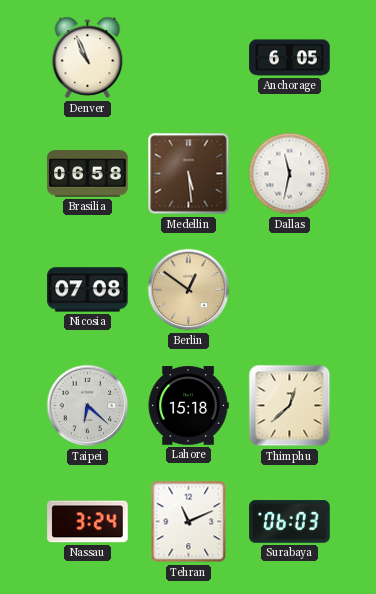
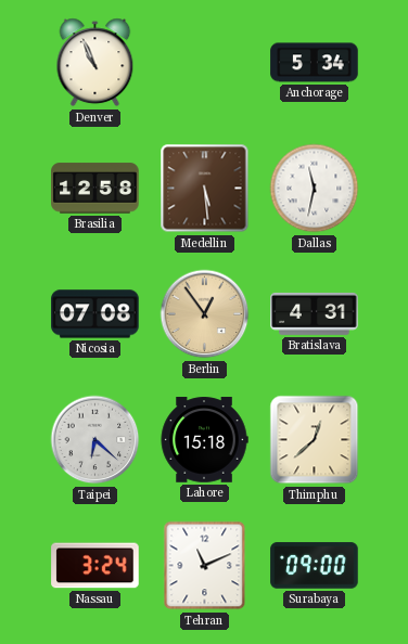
Anchorage: 6:05 -> 5:34
Brasilia: 06:58 -> 12:58
Berlin: 12:51 -> 12:54
Bratislava: none -> 4:31
Surabaya: 06:03 -> 09:00
